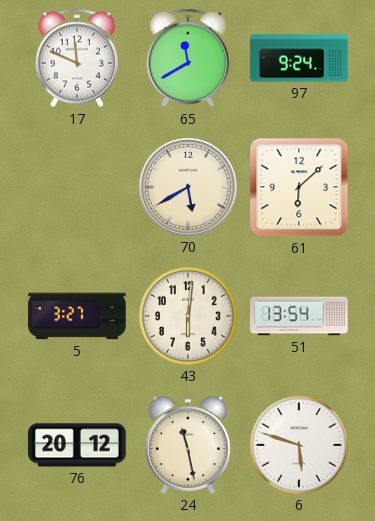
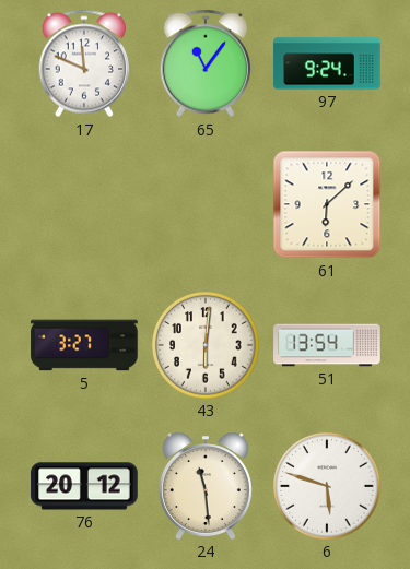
65: 11:40 -> 11:06
70: 5:40 -> none
24: 11:28 -> 11:29
